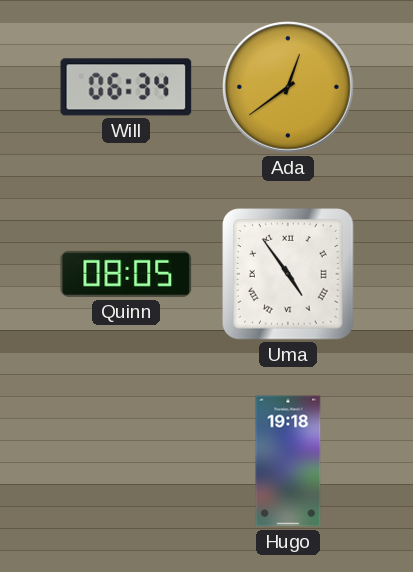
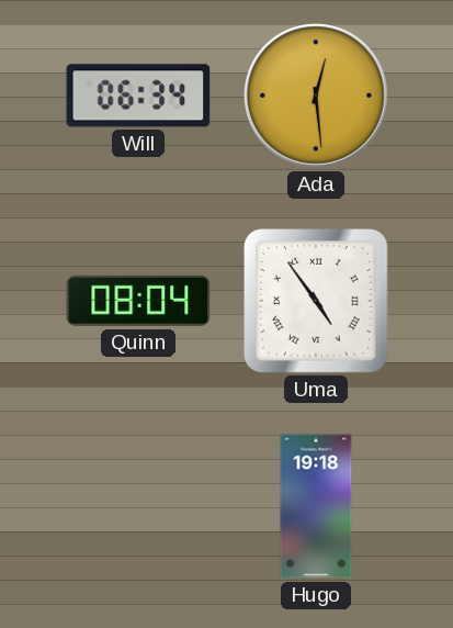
Ada: 12:39 -> 12:29
Quinn: 08:05 -> 08:04
